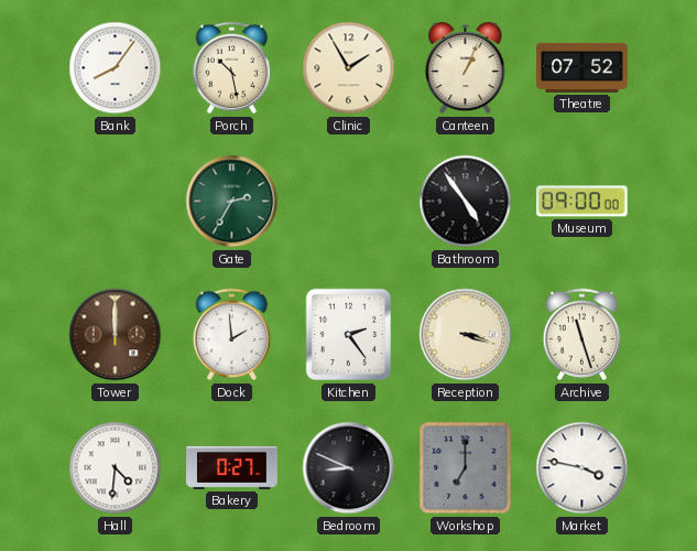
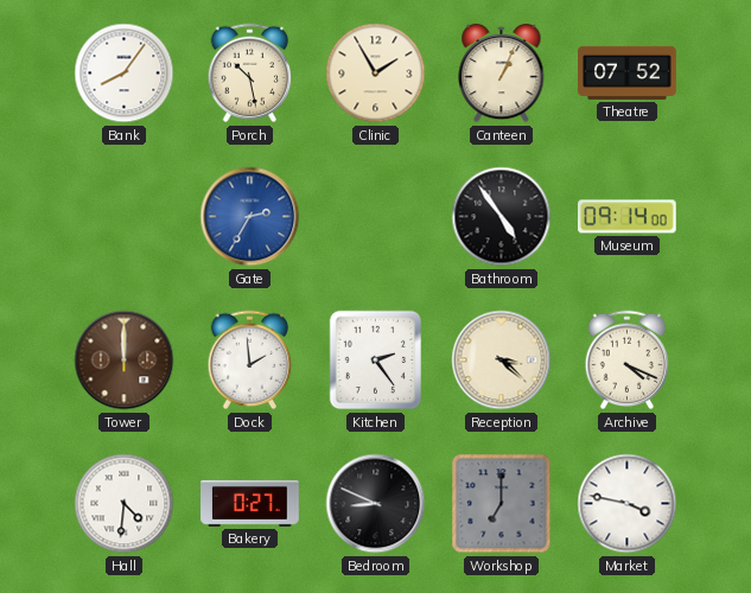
Gate dial: green -> blue
Museum: 09:00 -> 09:14
Reception: 3:18 -> 3:22
Archive: 11:27 -> 4:19
